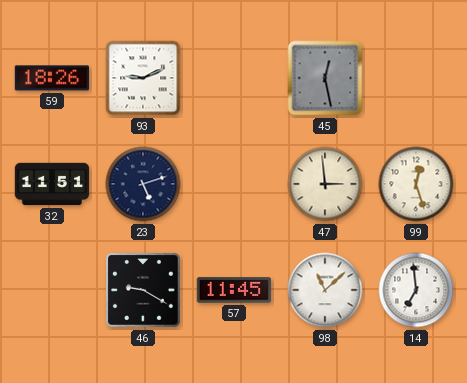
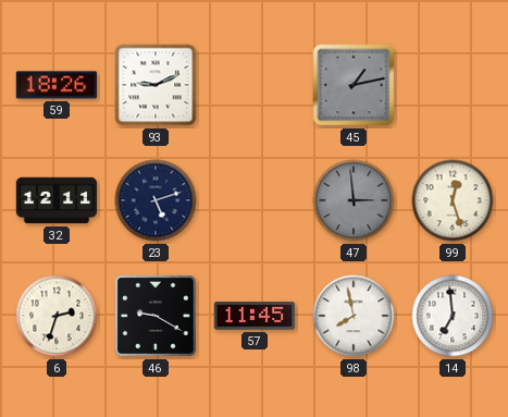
45: 12:28 -> 1:13
32: 11:51 -> 12:11
47 dial: cream -> grey
6: none -> 2:33
98: 11:08 -> 7:58
